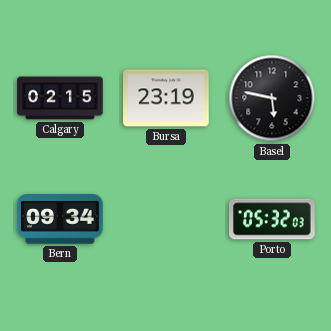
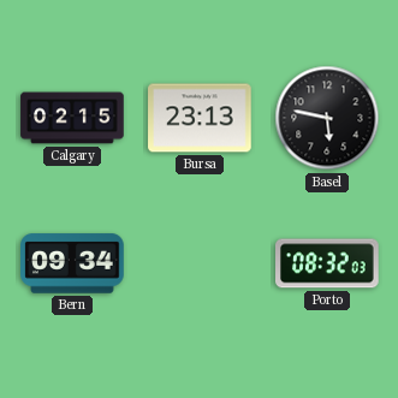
Bursa: 23:19 -> 23:13
Porto: 05:32 -> 08:32
